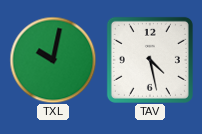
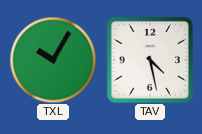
TXL: 10:02 -> 10:05
